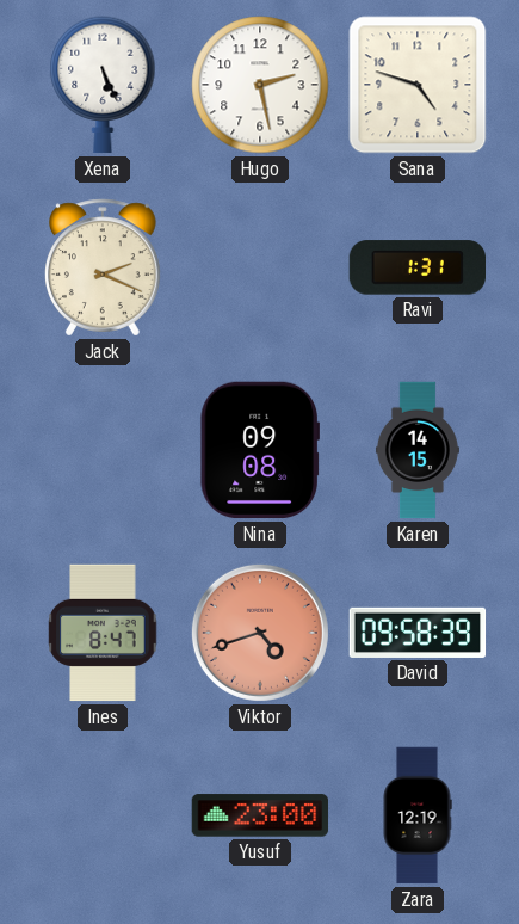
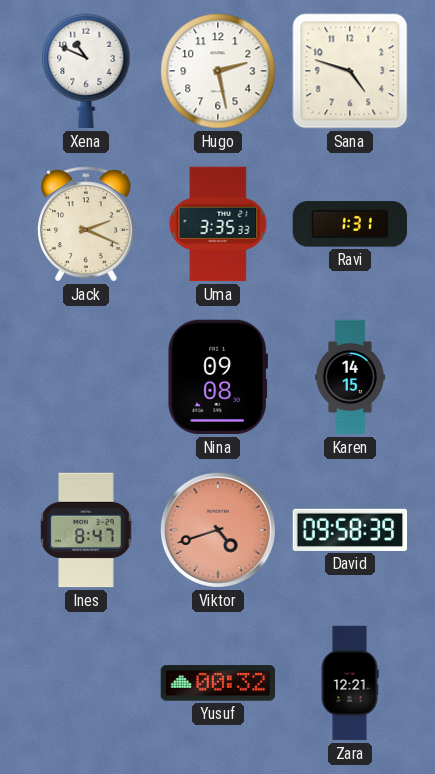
Xena: 5:26 -> 10:49
Uma: none -> 3:35
Yusuf: 23:00 -> 00:32
Zara: 12:19 -> 12:21
